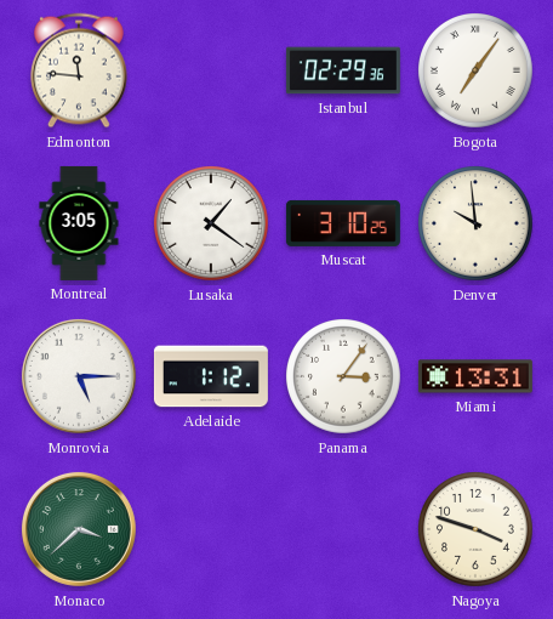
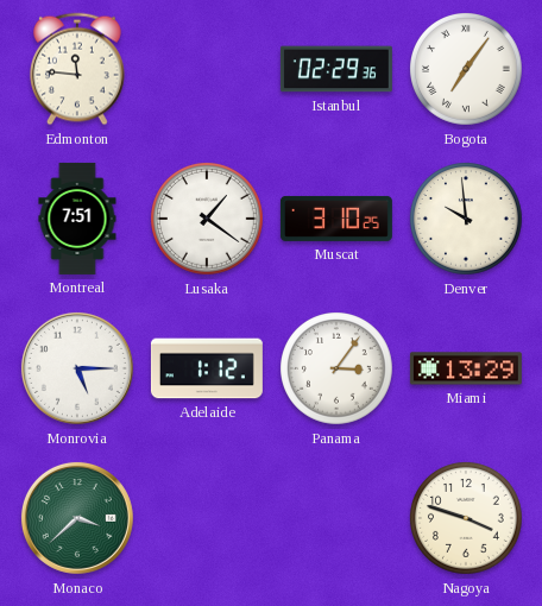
Montreal: 3:05 -> 7:51
Miami: 13:31 -> 13:29
